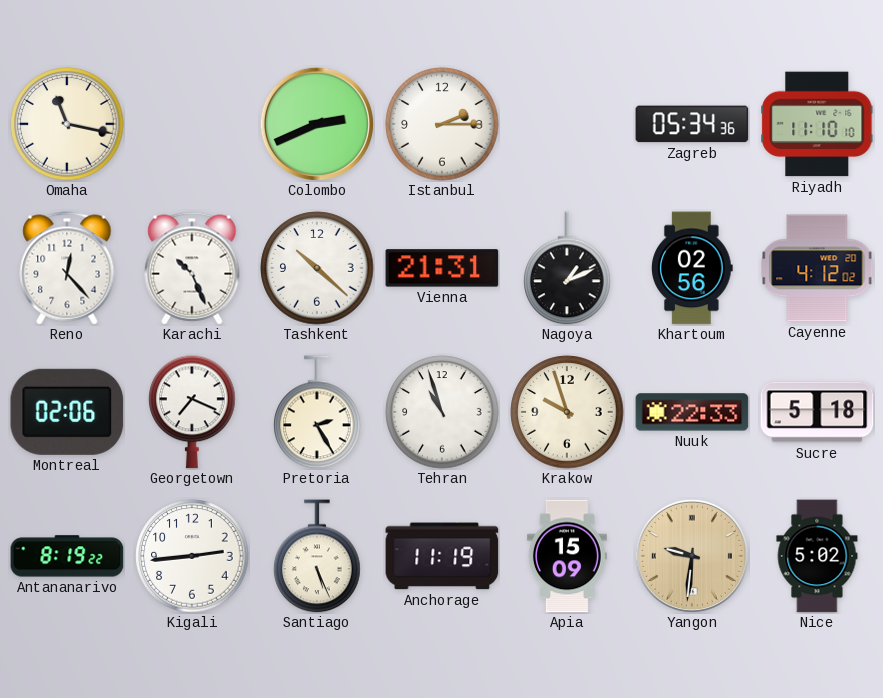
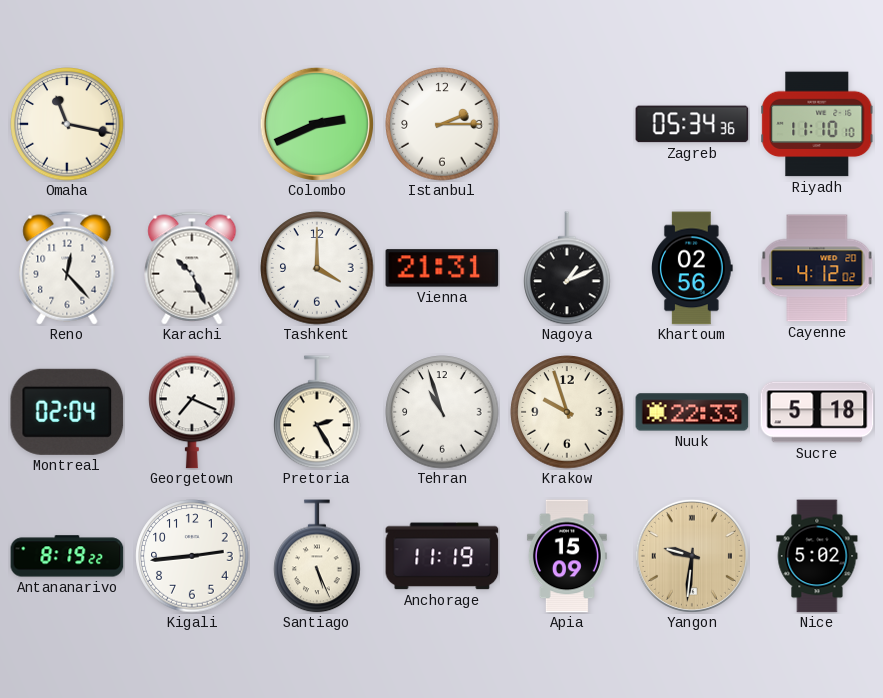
Tashkent: 10:22 -> 4:00
Montreal: 02:06 -> 02:04
